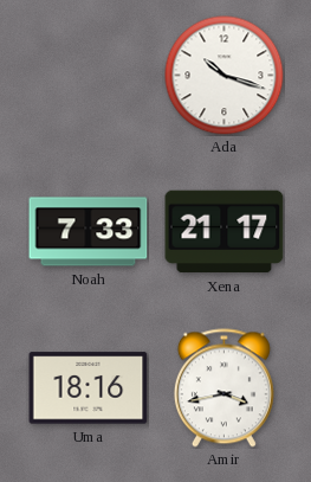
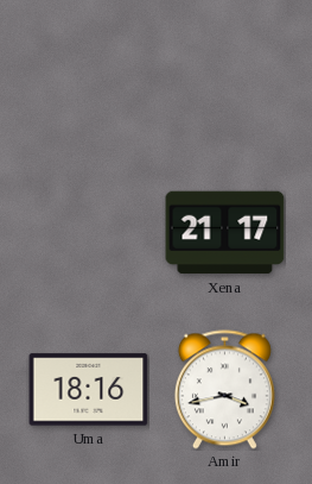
Ada: 10:18 -> none
Noah: 7:33 -> none
